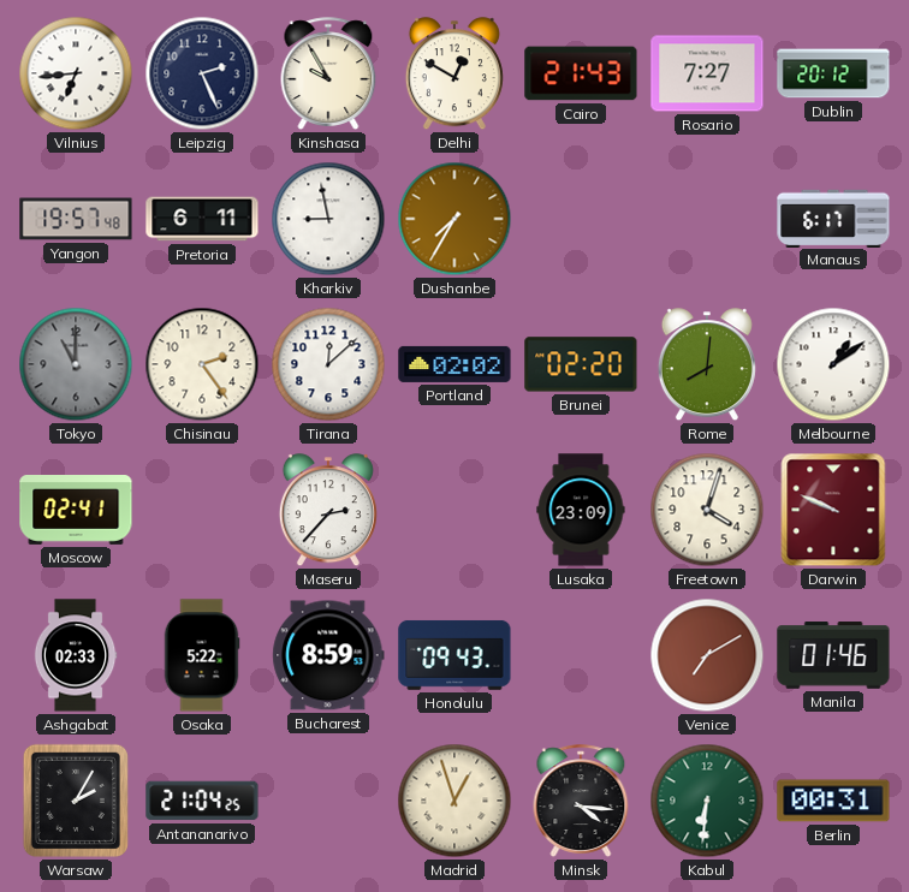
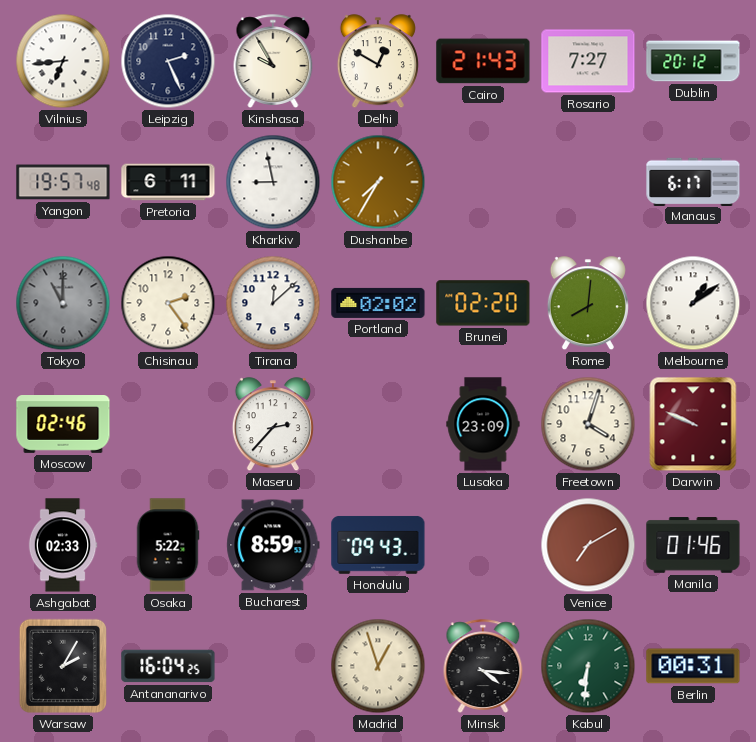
Moscow: 02:41 -> 02:46
Antananarivo: 21:04 -> 16:04
